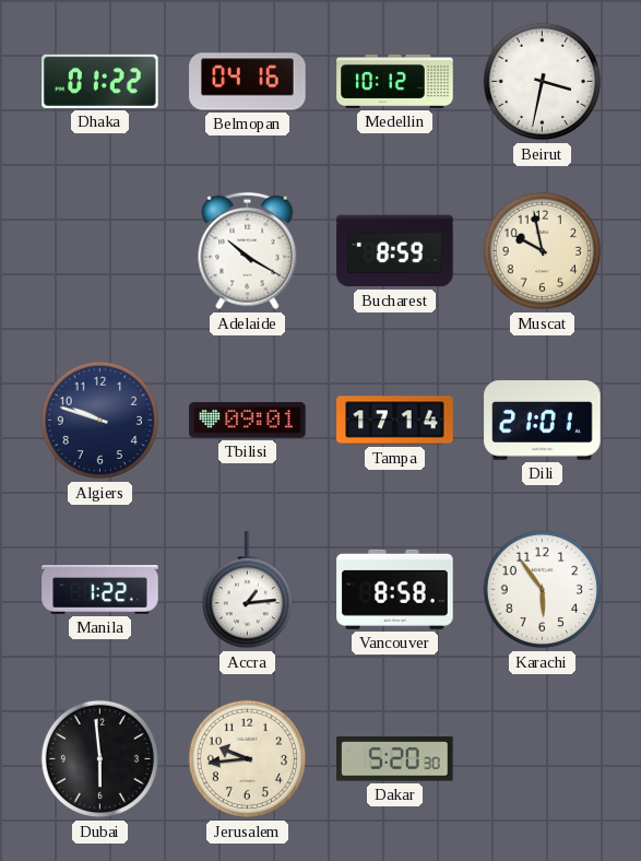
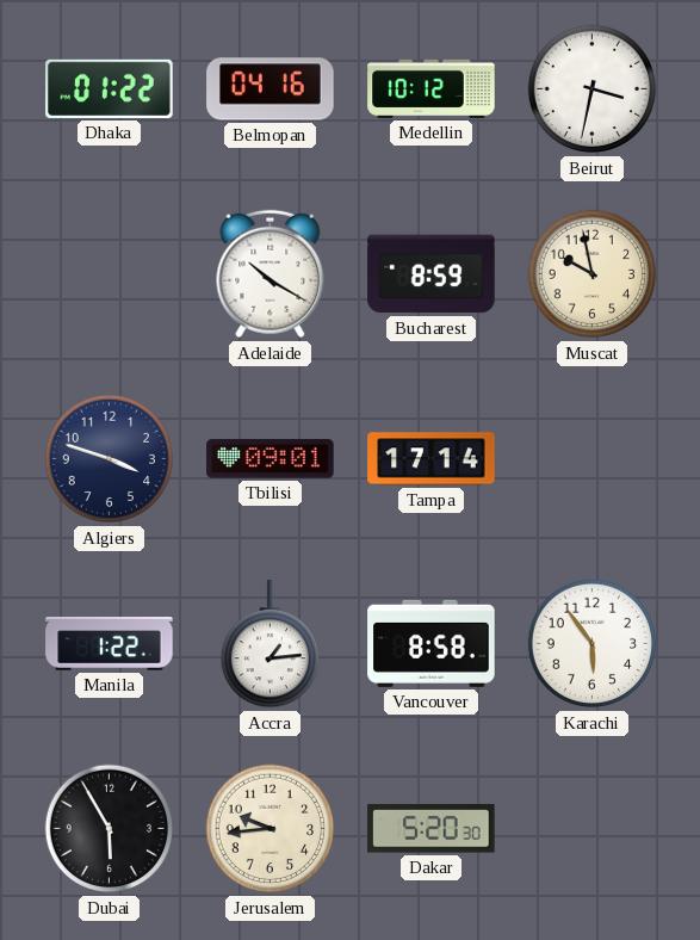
Algiers: 9:48 -> 3:48
Dili: 21:01 -> none
Dubai: 5:59 -> 5:55
